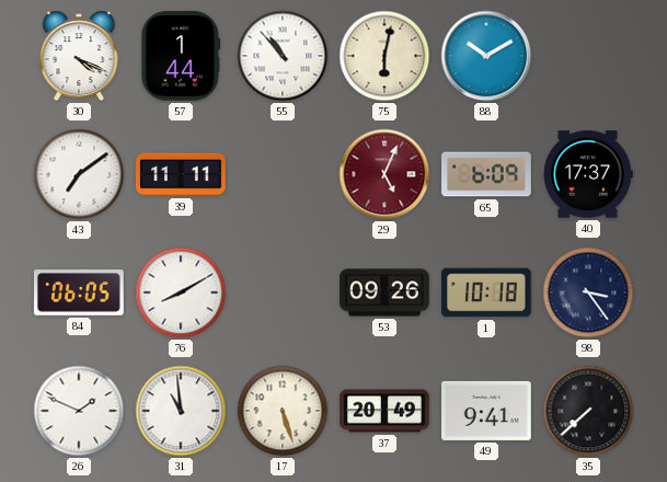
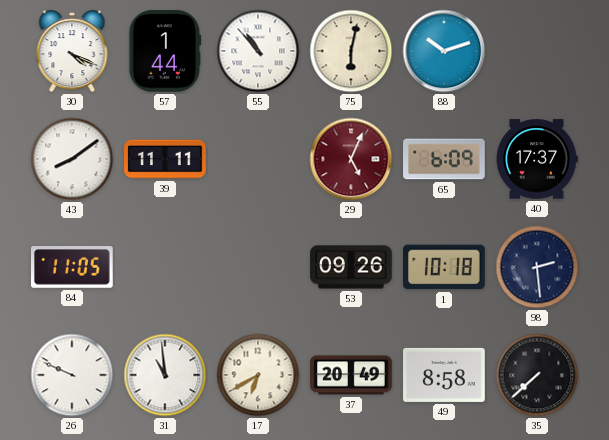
88: 10:10 -> 10:12
43: 7:09 -> 8:09
84: 06:05 -> 11:05
76: 8:10 -> none
98: 3:24 -> 2:29
26: 1:49 -> 9:49
17: 5:27 -> 6:40
49: 9:41 -> 8:58
